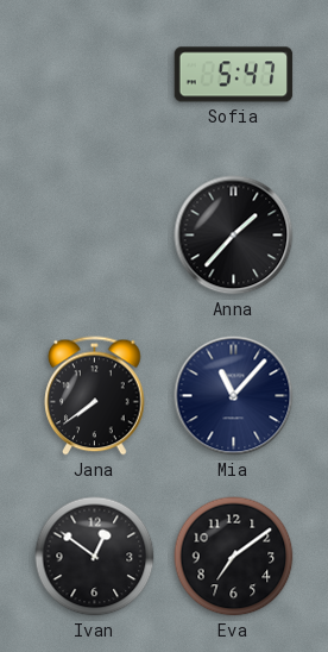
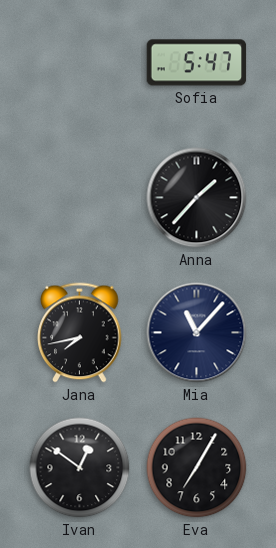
Jana: 7:39 -> 7:43
Eva: 7:09 -> 7:05
